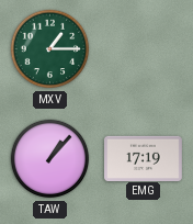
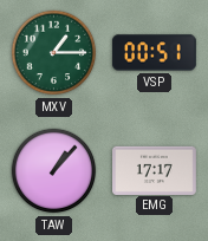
VSP: none -> 00:51
EMG: 17:19 -> 17:17
